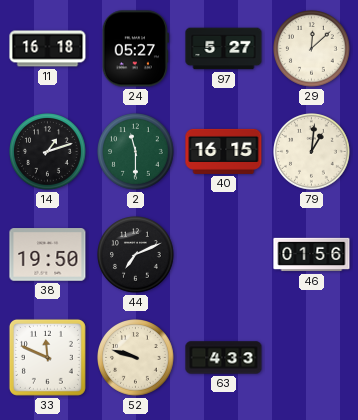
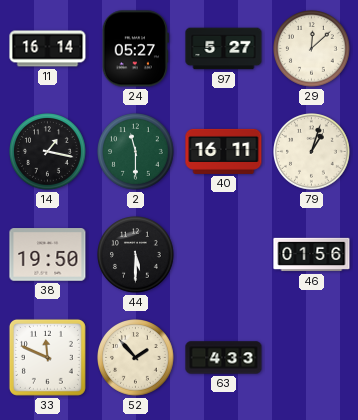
11: 16:18 -> 16:14
14: 1:12 -> 1:17
40: 16:15 -> 16:11
79: 1:01 -> 1:03
44: 7:11 -> 5:30
52: 9:48 -> 1:53
